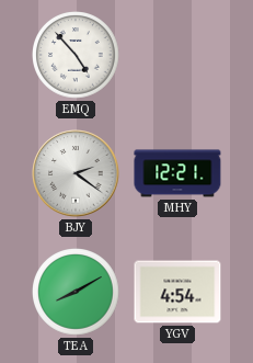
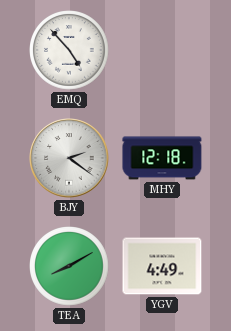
MHY: 12:21 -> 12:18
YGV: 4:54 -> 4:49
